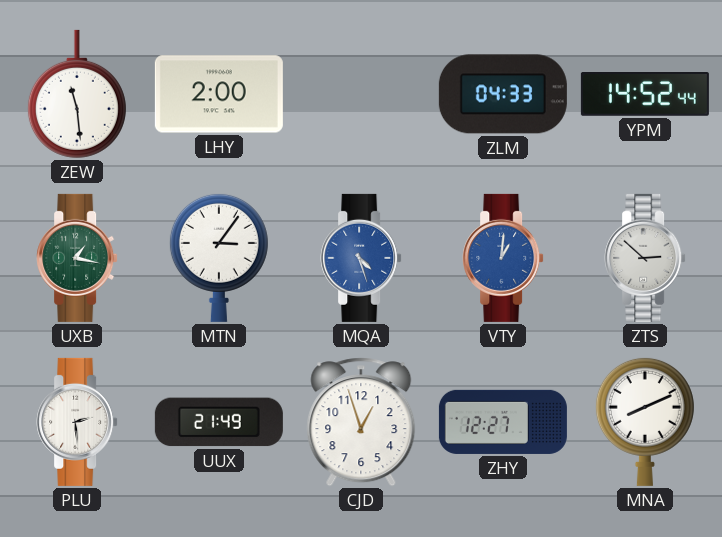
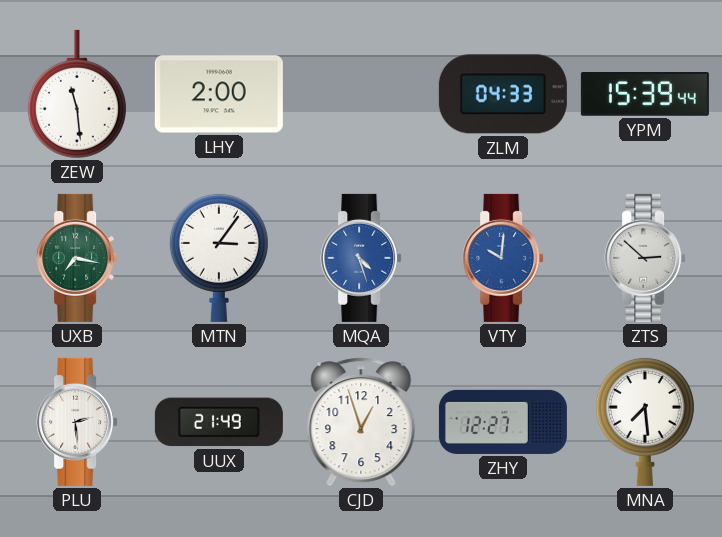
YPM: 14:52 -> 15:39
UXB: 1:17 -> 7:17
VTY: 1:01 -> 10:01
MNA: 8:11 -> 7:29
